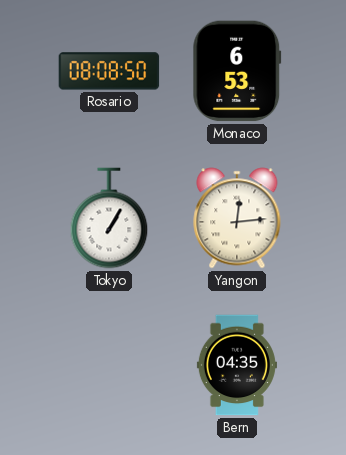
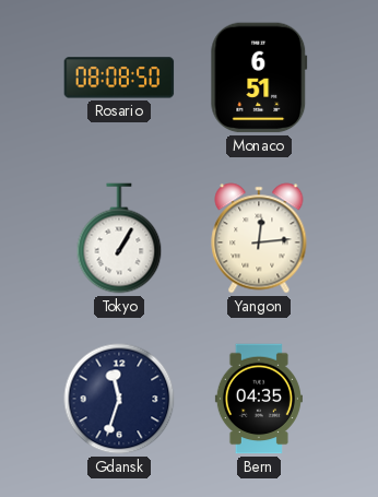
Monaco: 6:53 -> 6:51
Gdansk: none -> 11:33
